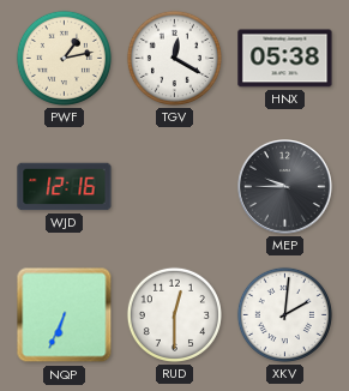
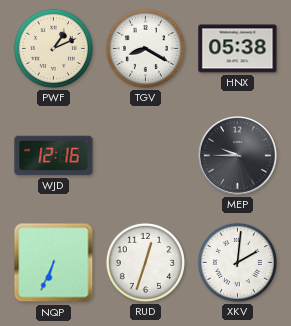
PWF: 1:13 -> 1:11
TGV: 12:20 -> 8:20
RUD: 12:30 -> 12:33
